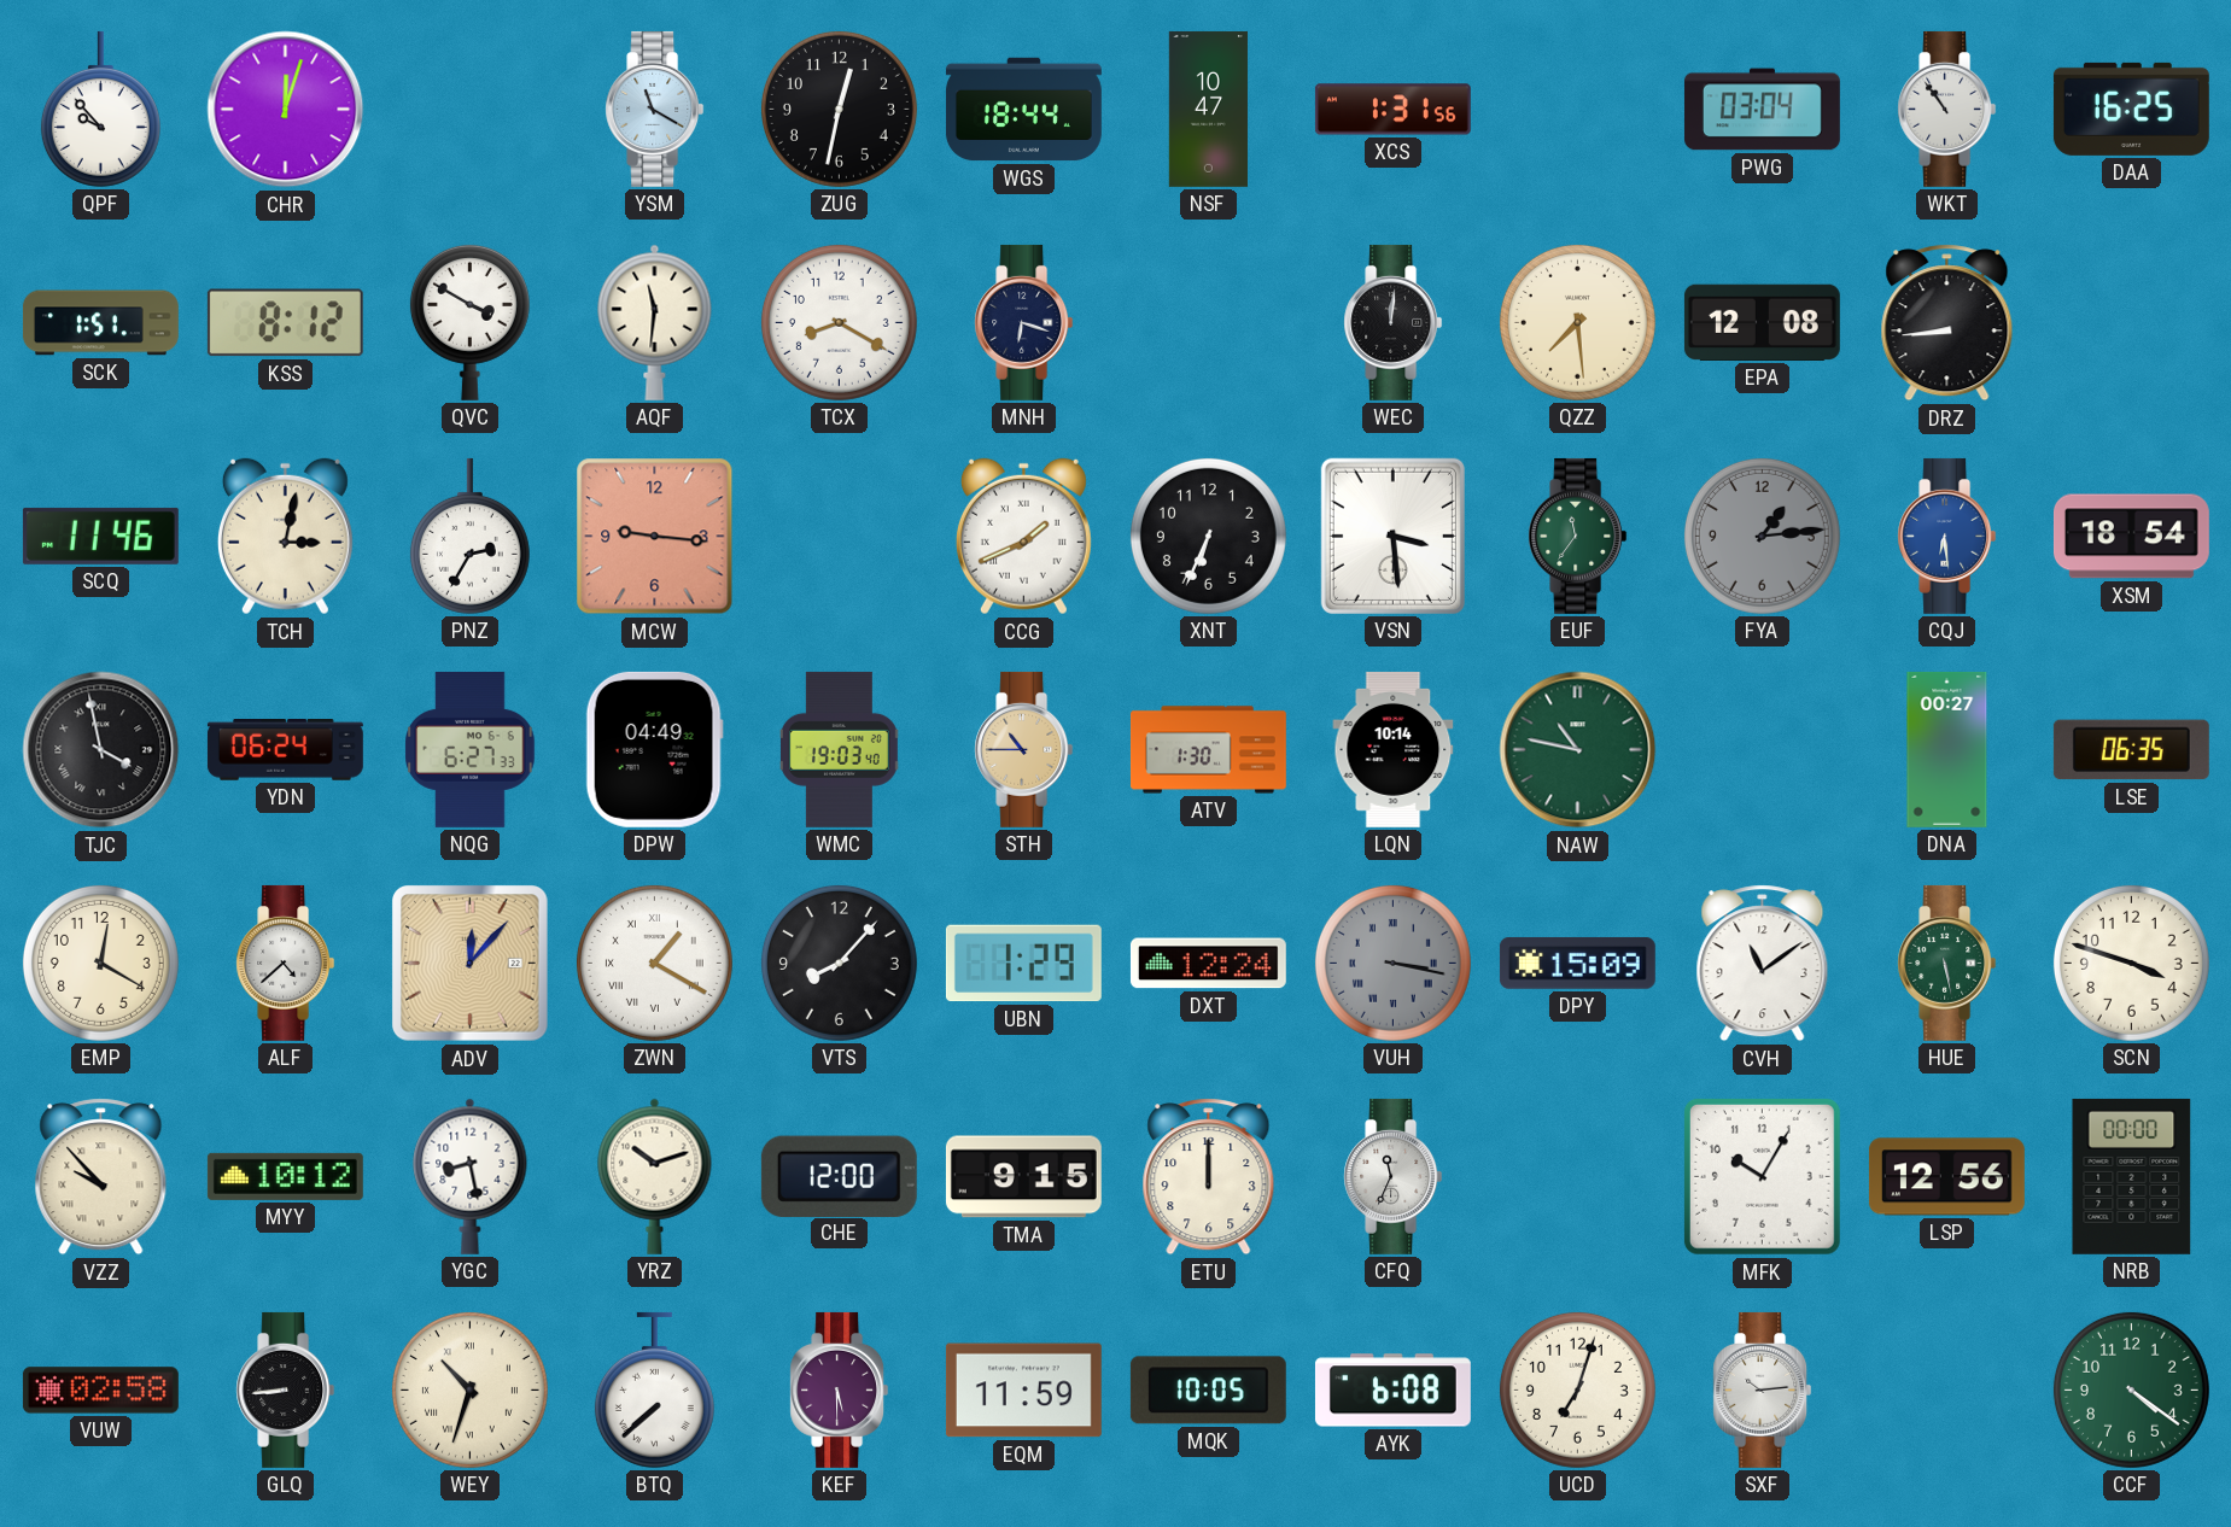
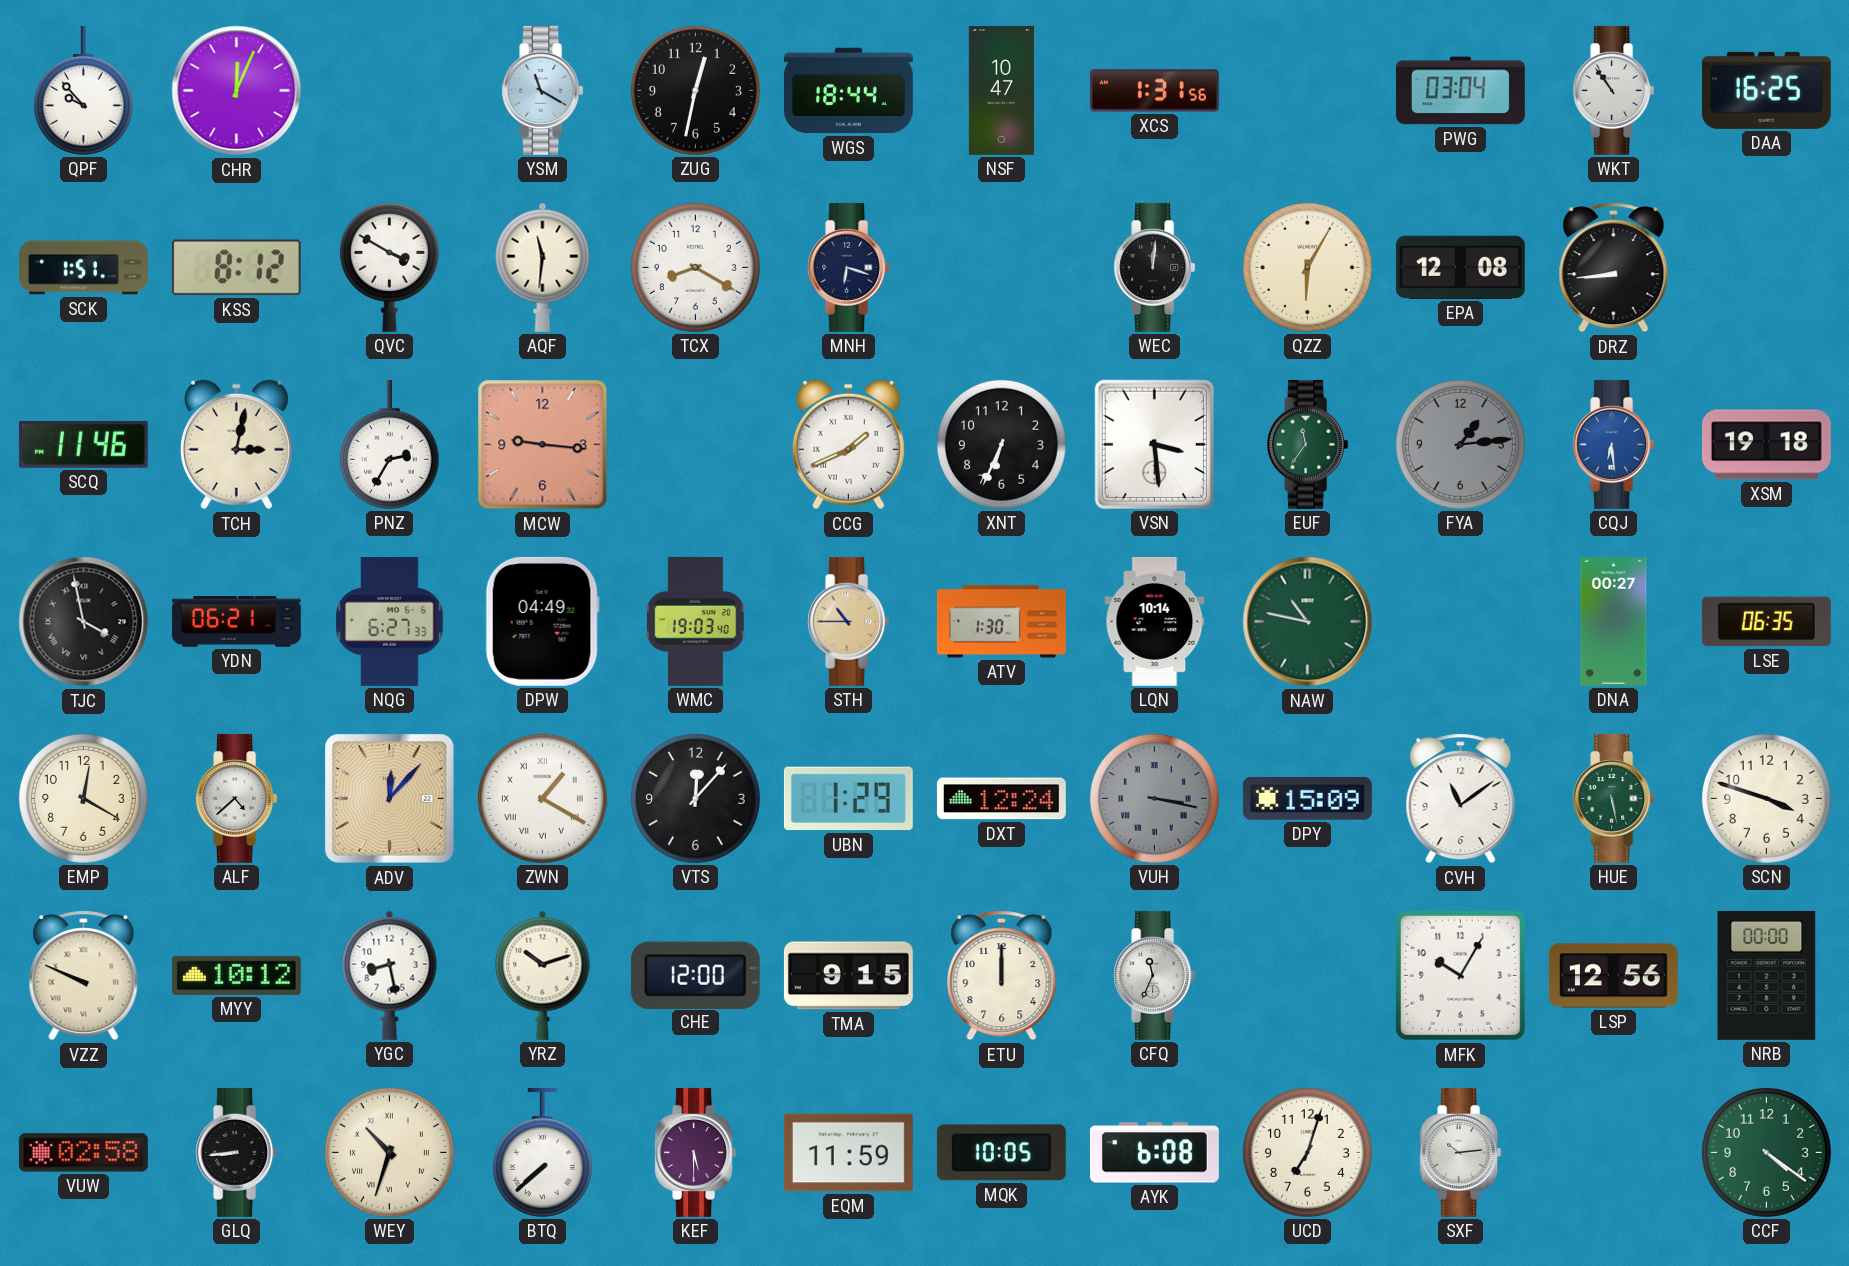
CHR: 12:03 -> 12:04
QZZ: 7:29 -> 6:05
XSM: 18:54 -> 19:18
YDN: 06:24 -> 06:21
VTS: 8:07 -> 12:07
VZZ: 9:53 -> 9:49
